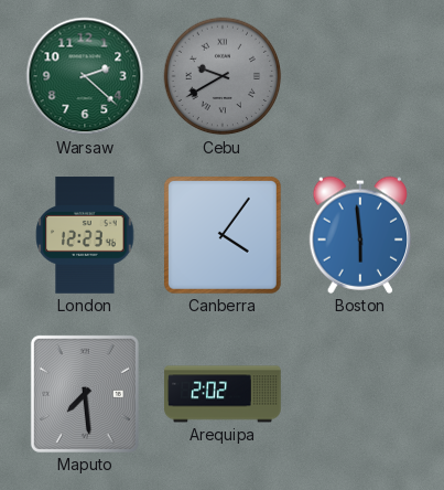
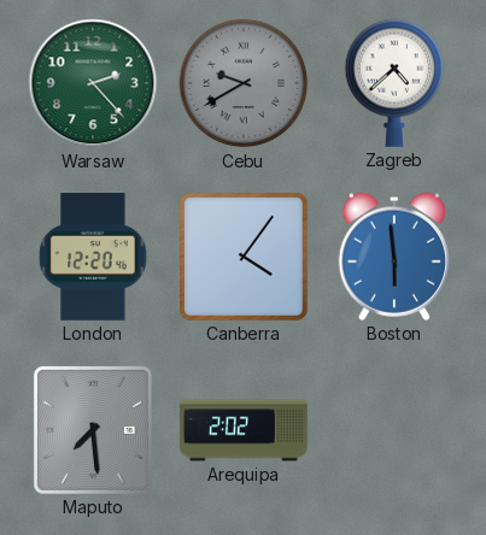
Warsaw: 2:22 -> 2:23
Zagreb: none -> 4:38
London: 12:23 -> 12:20
